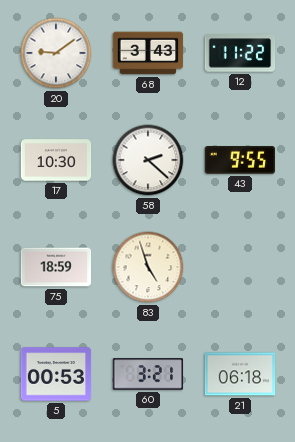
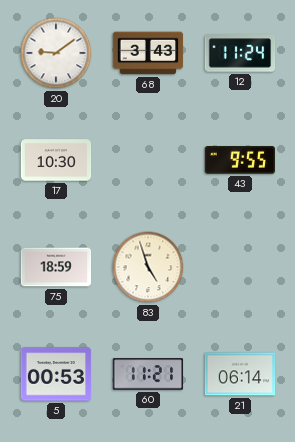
12: 11:22 -> 11:24
58: 2:22 -> none
60: 3:21 -> 11:21
21: 06:18 -> 06:14
